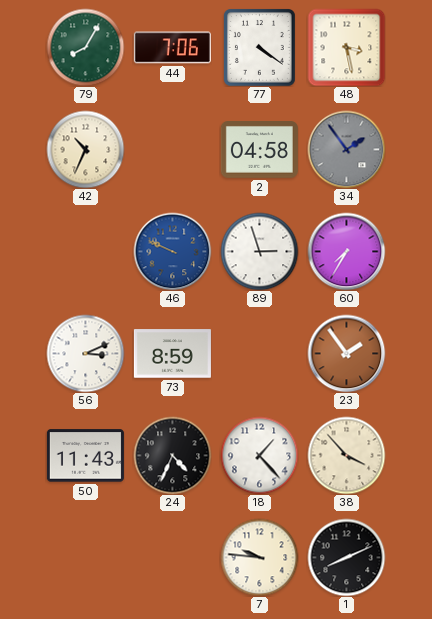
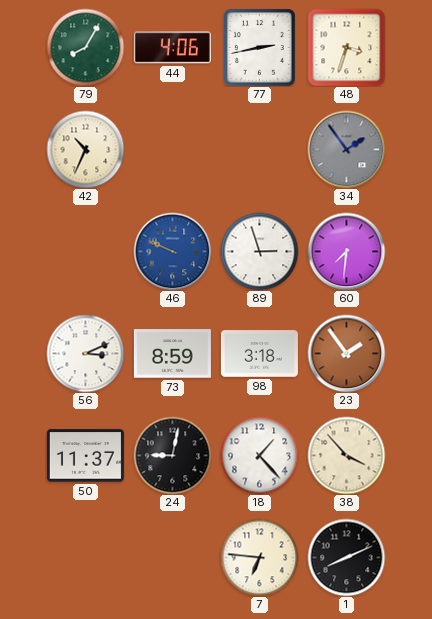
44: 7:06 -> 4:06
77: 4:21 -> 2:43
48: 3:28 -> 3:33
2: 04:58 -> none
60: 7:35 -> 7:31
98: none -> 3:18
50: 11:43 -> 11:37
24: 4:34 -> 9:02
7: 9:46 -> 6:46
